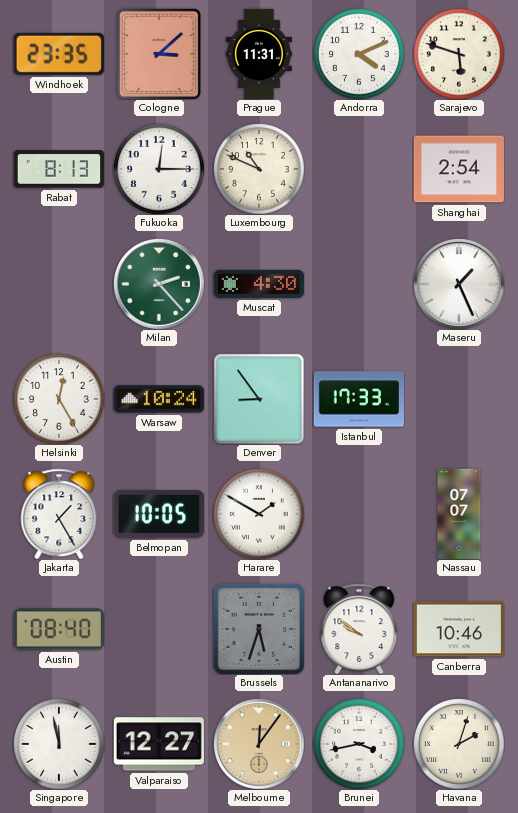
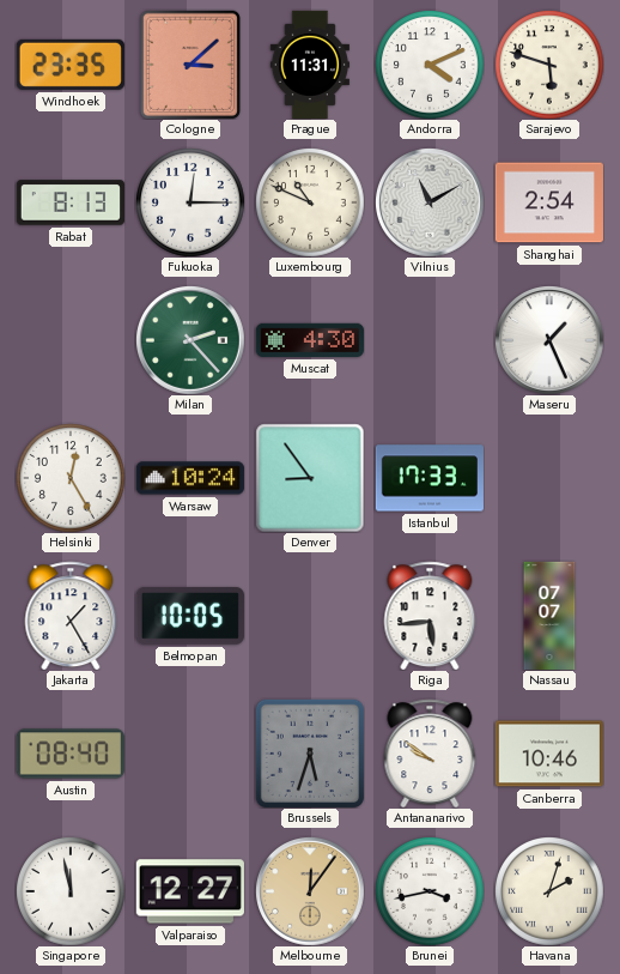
Vilnius: none -> 11:10
Harare: 1:50 -> none
Riga: none -> 5:44
